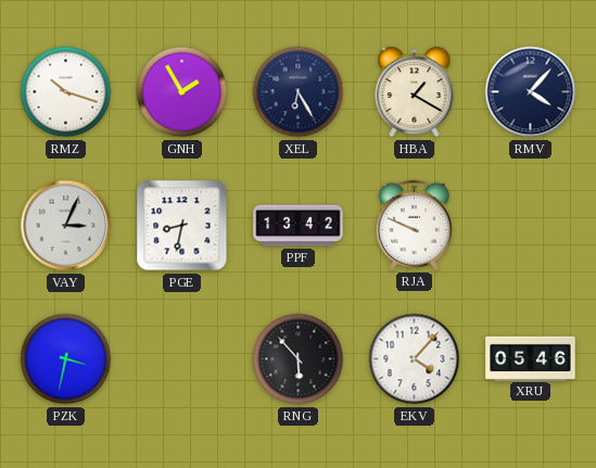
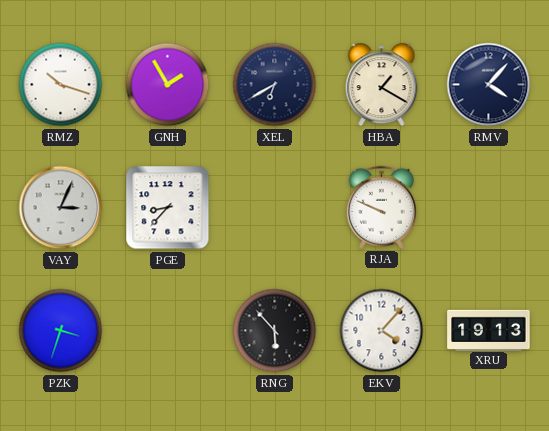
XEL: 6:25 -> 6:40
PGE: 8:32 -> 8:37
PPF: 13:42 -> none
PZK: 3:32 -> 3:33
XRU: 05:46 -> 19:13
